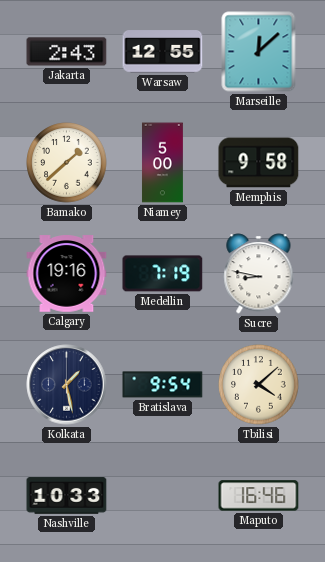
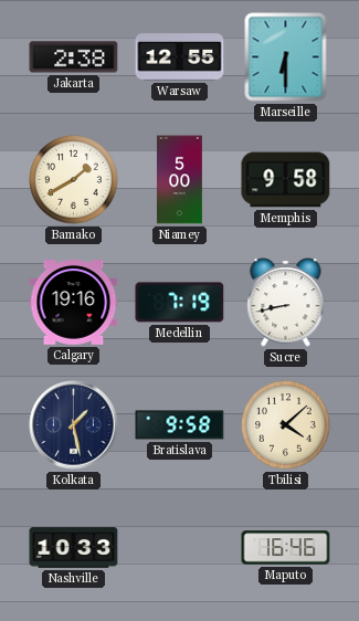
Jakarta: 2:43 -> 2:38
Marseille: 12:08 -> 6:30
Bamako: 1:38 -> 1:40
Sucre: 8:47 -> 8:43
Bratislava: 9:54 -> 9:58
